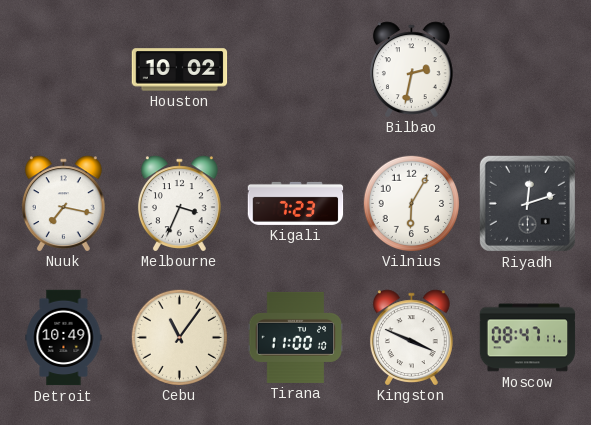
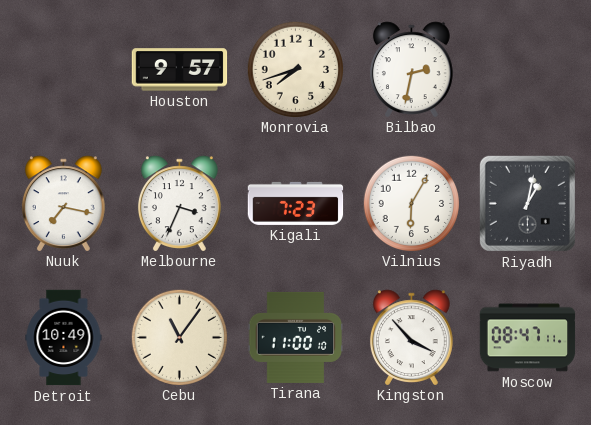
Houston: 10:02 -> 9:57
Monrovia: none -> 7:42
Riyadh: 12:12 -> 1:02
Kingston: 3:49 -> 3:53
